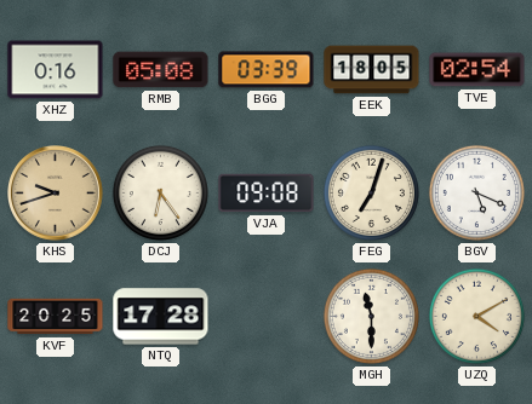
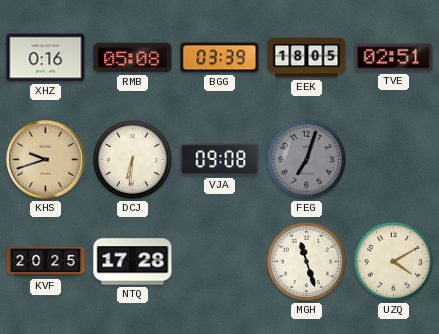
TVE: 02:54 -> 02:51
DCJ: 6:24 -> 6:31
FEG dial: cream -> grey
BGV: 5:19 -> none
MGH: 11:30 -> 11:27
